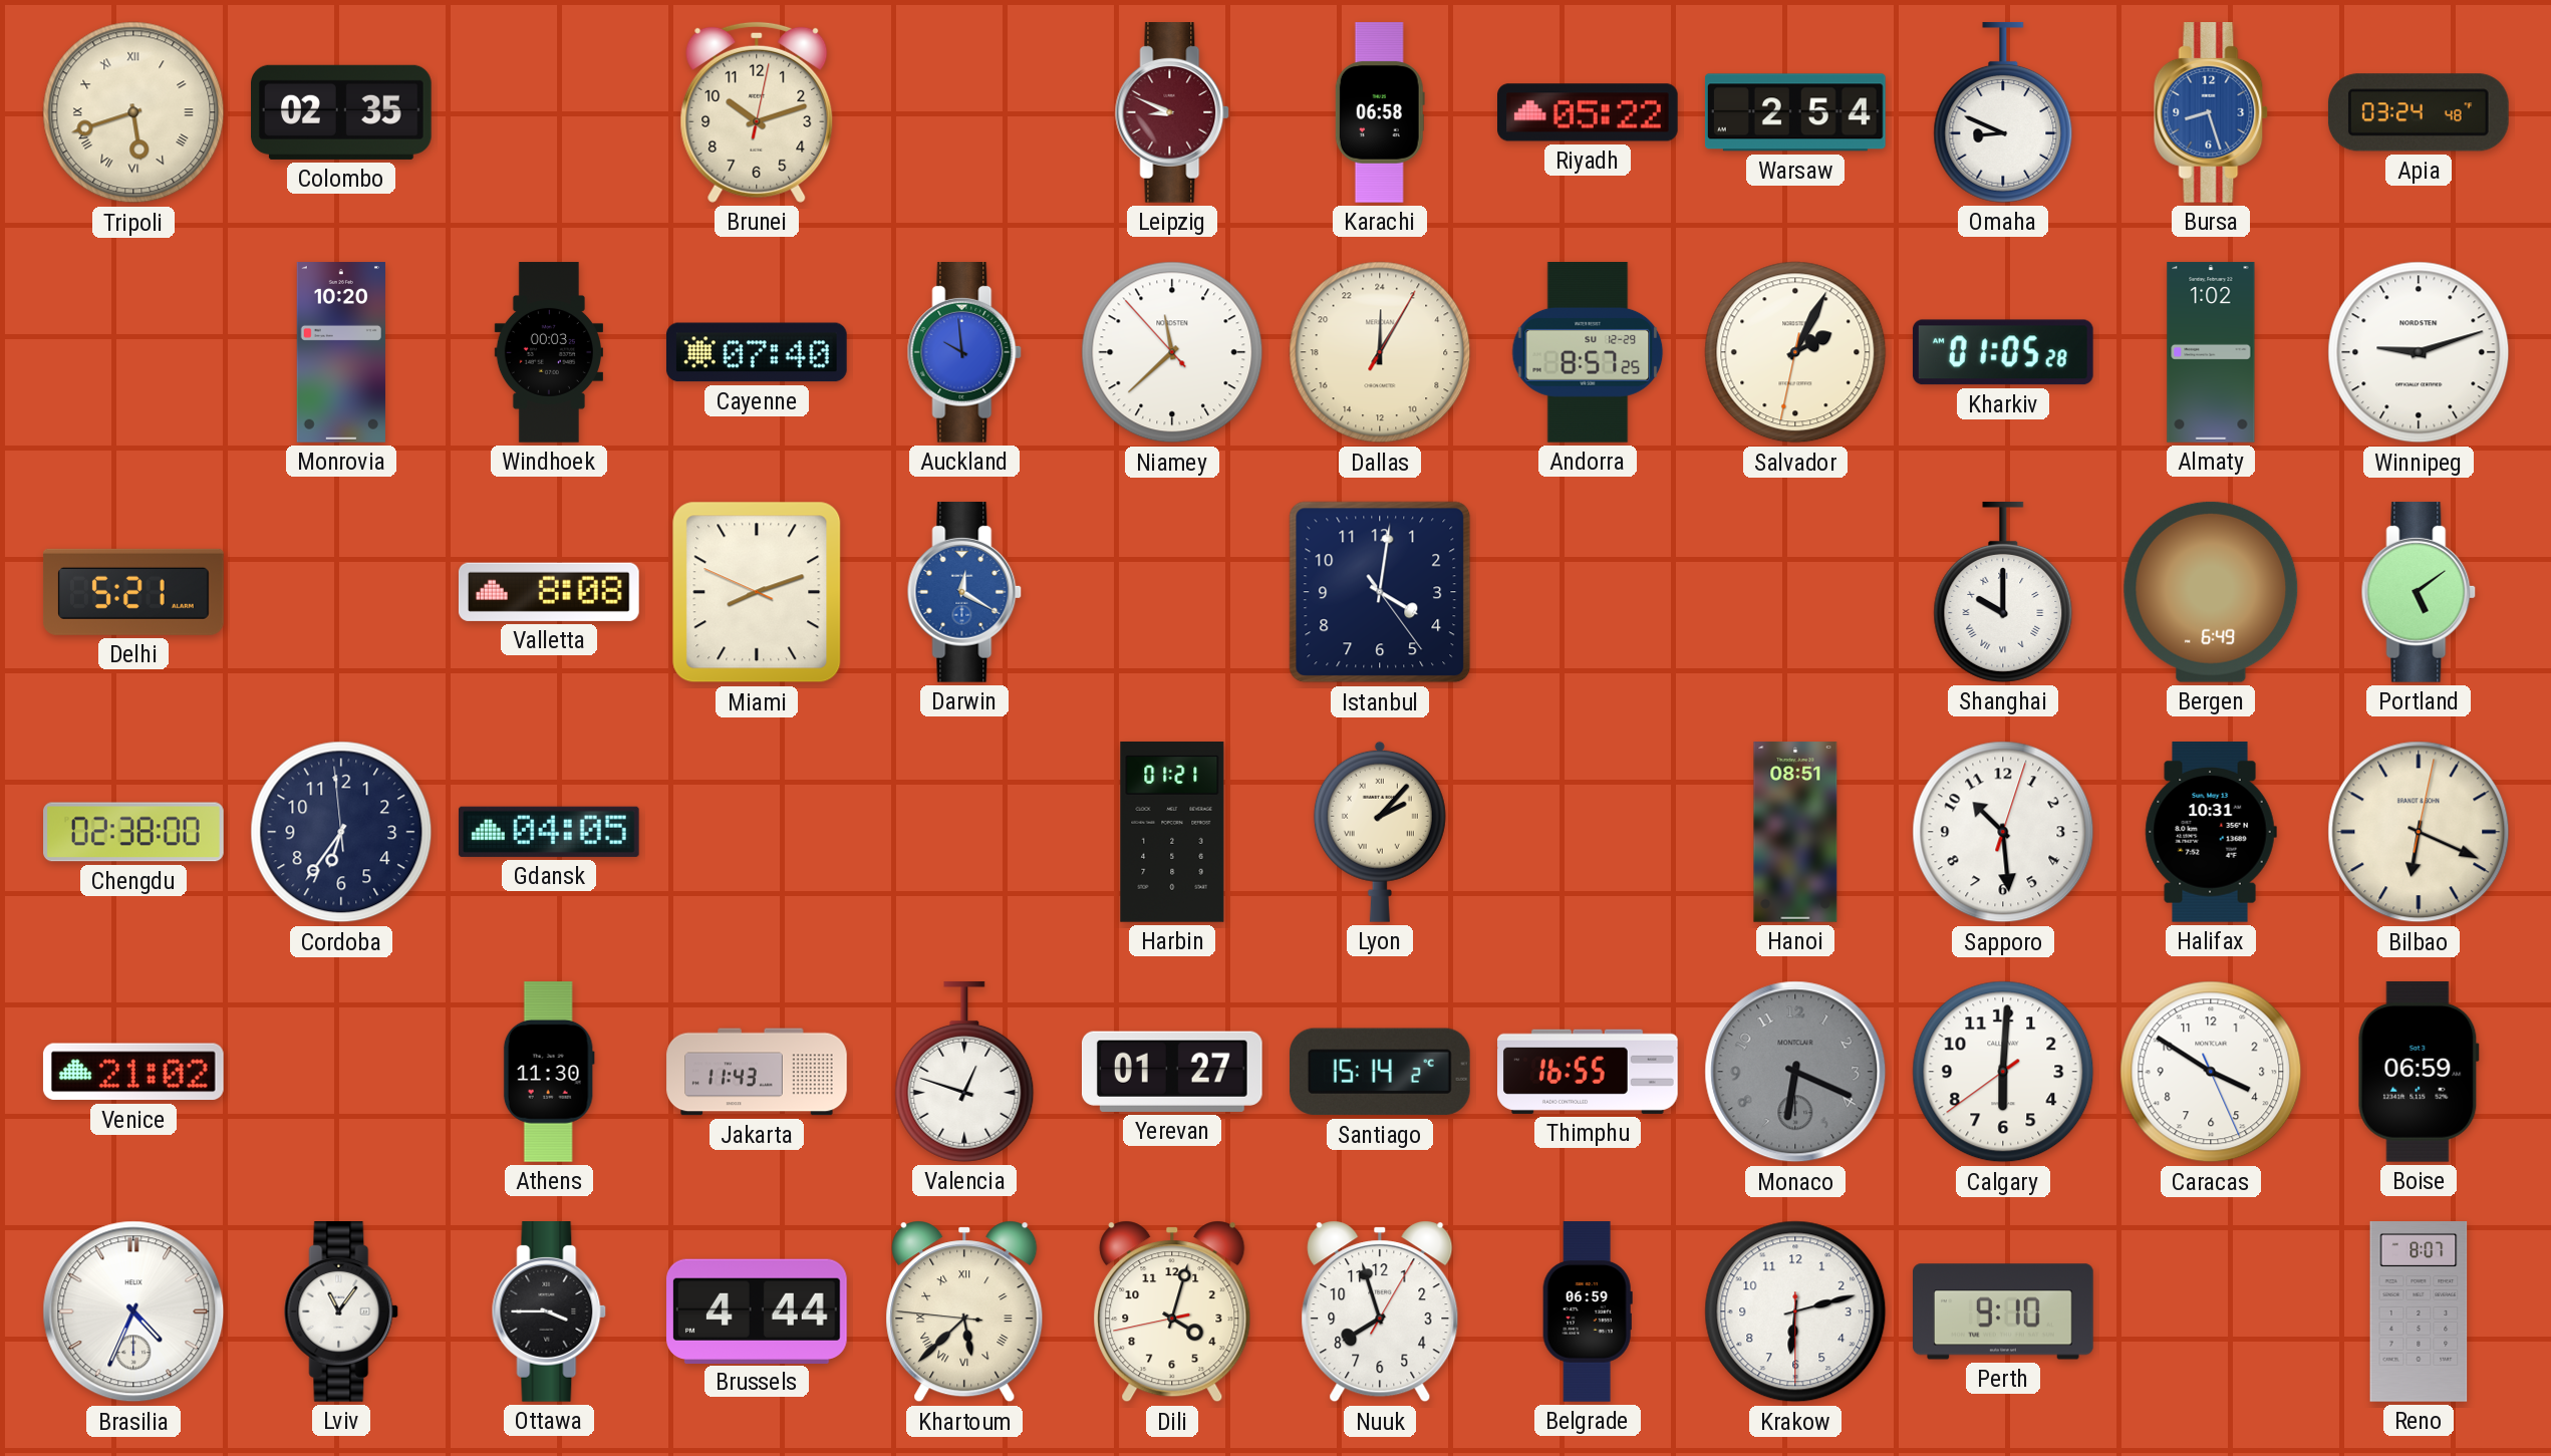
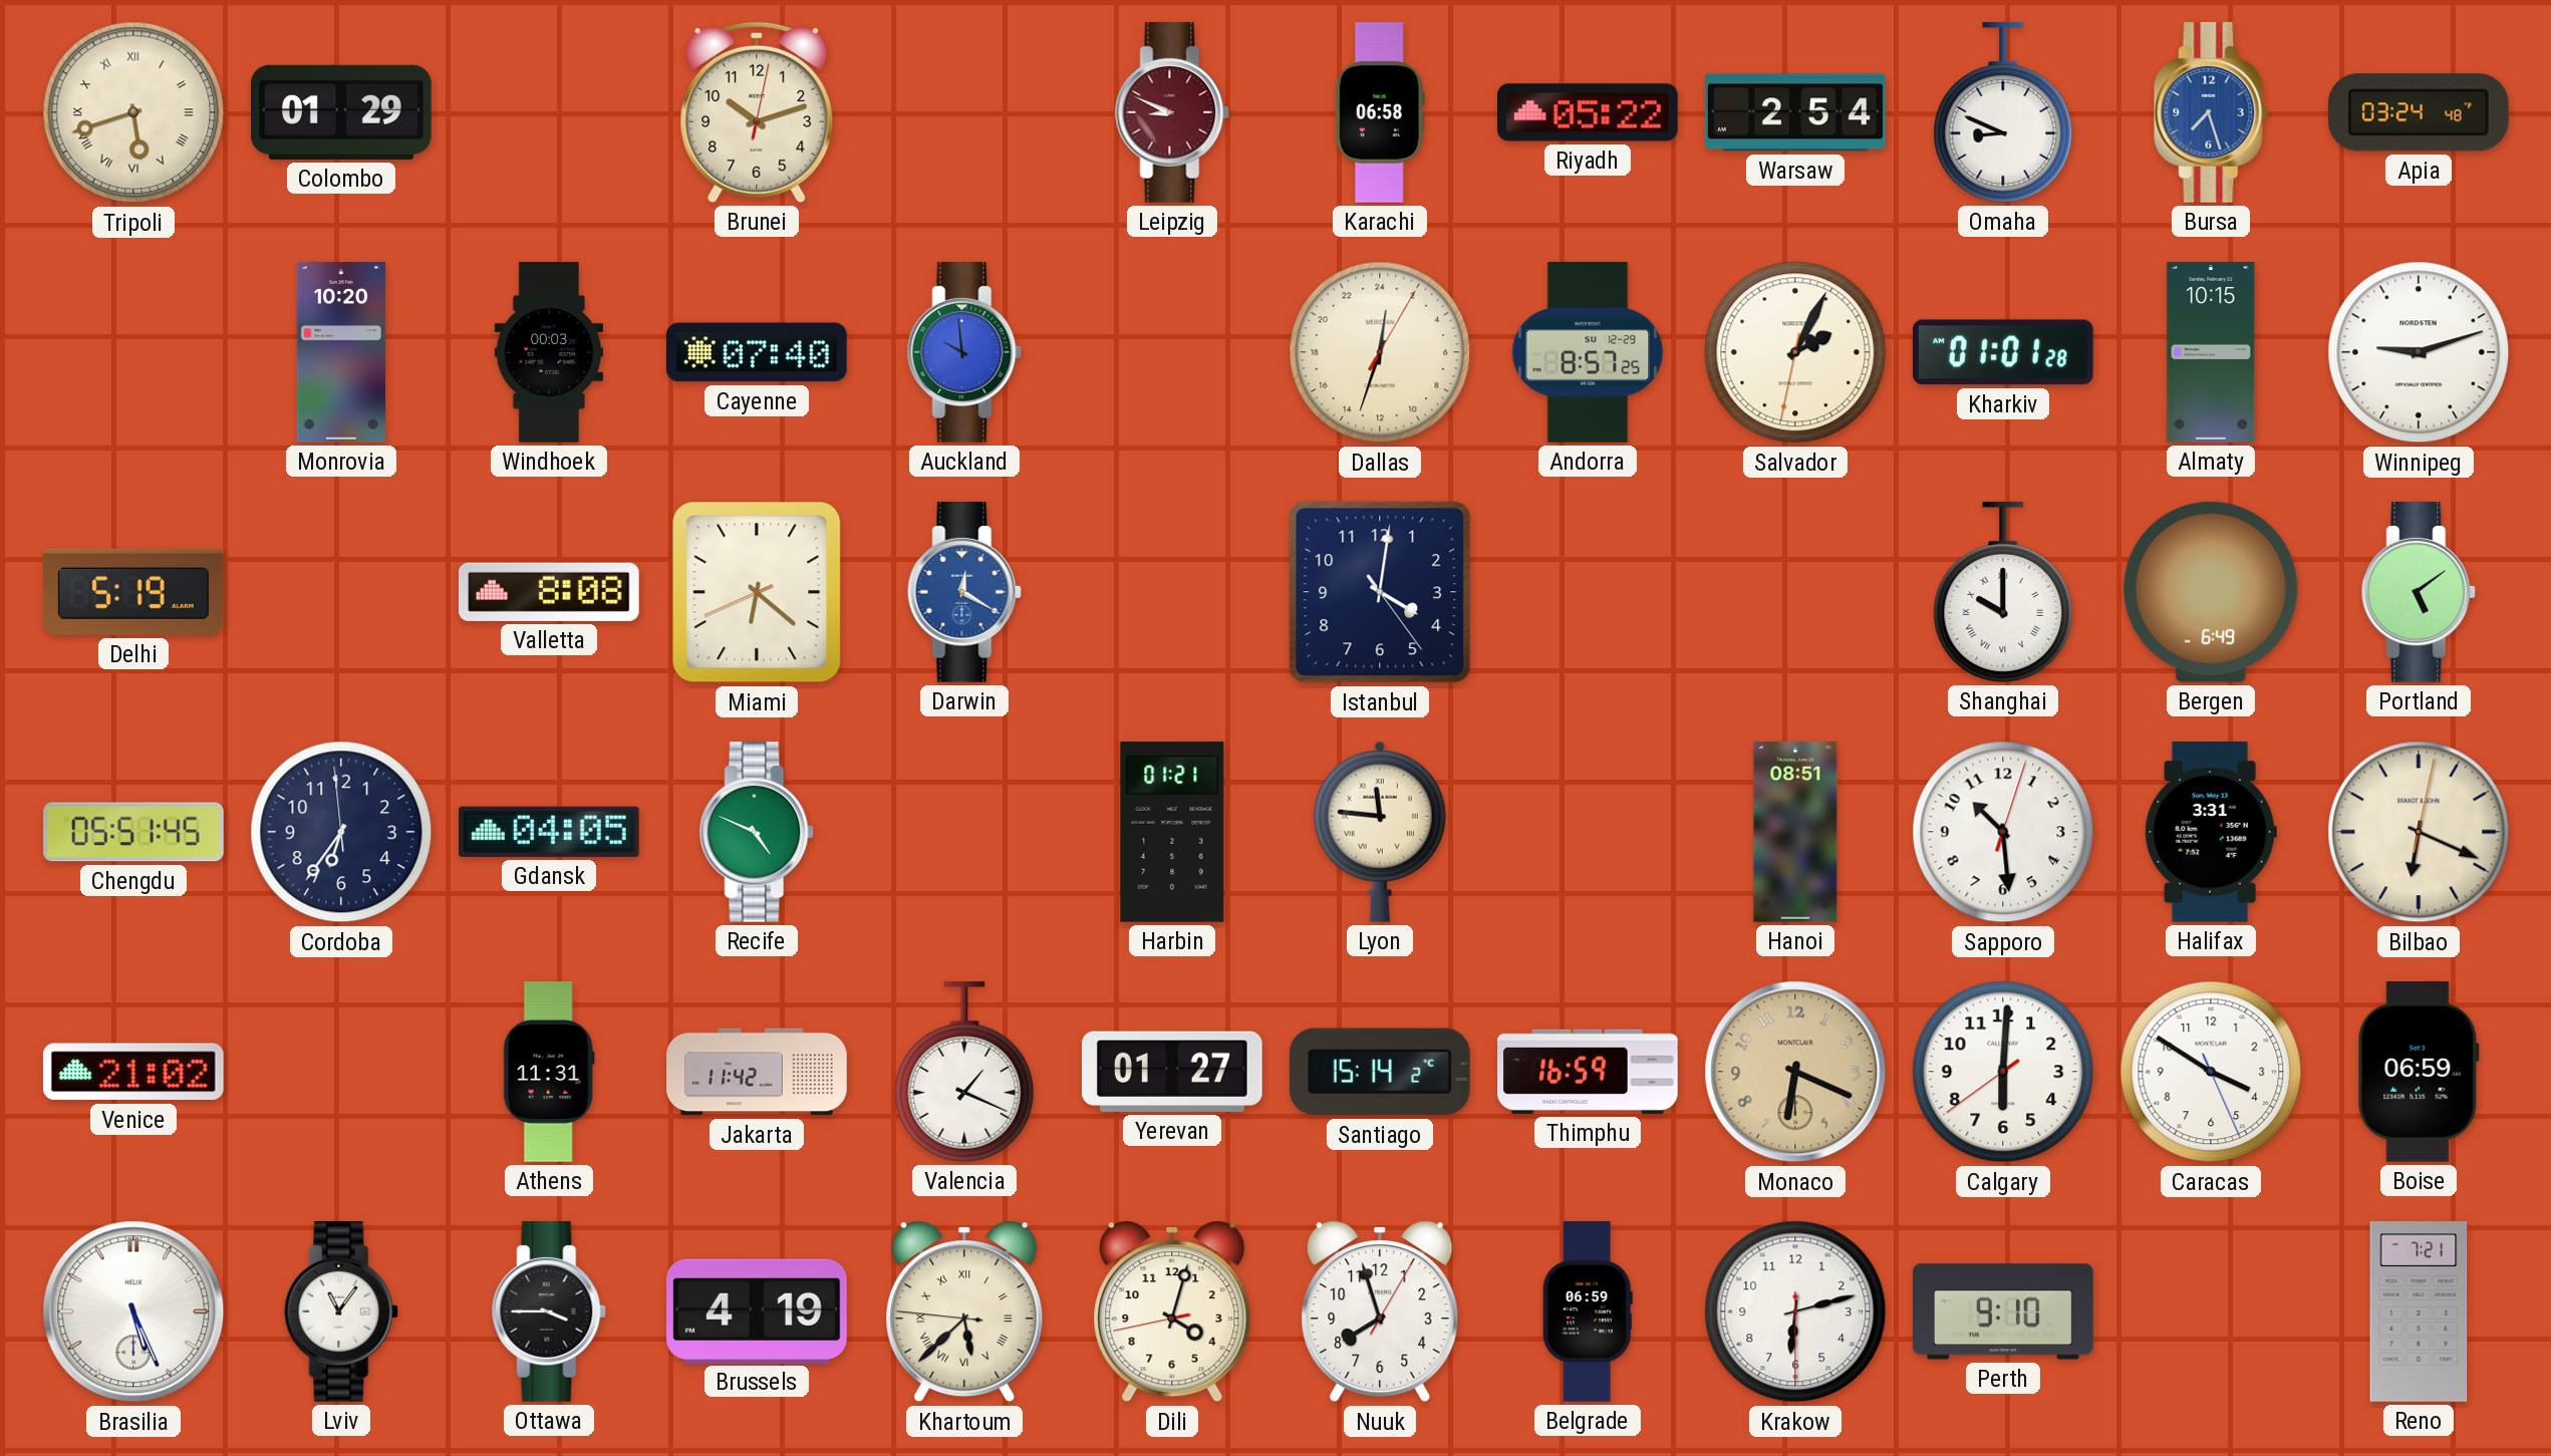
Colombo: 02:35 -> 01:29
Bursa: 8:27 -> 7:27
Niamey: 11:37 -> none
Dallas: 0:05 -> 0:33
Kharkiv: 01:05 -> 01:01
Almaty: 1:02 -> 10:15
Delhi: 5:21 -> 5:19
Miami: 8:11 -> 6:21
Chengdu: 02:38 -> 05:51
Recife: none -> 4:49
Lyon: 2:07 -> 11:46
Halifax: 10:31 -> 3:31
Athens: 11:30 -> 11:31
Jakarta: 11:43 -> 11:42
Valencia: 12:48 -> 1:19
Thimphu: 16:55 -> 16:59
Monaco dial: grey -> champagne
Brasilia: 4:34 -> 5:26
Brussels: 4:44 -> 4:19
Reno: 8:07 -> 7:21
